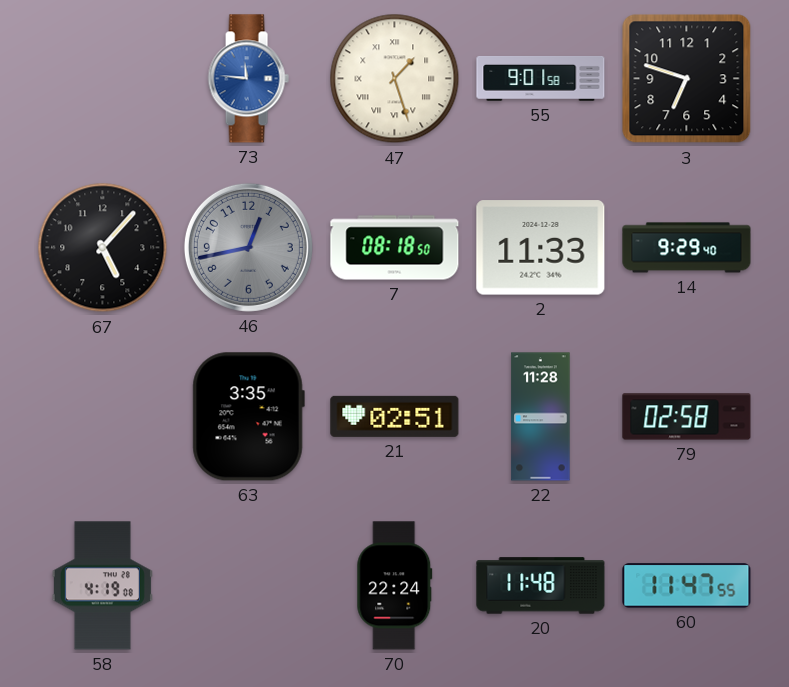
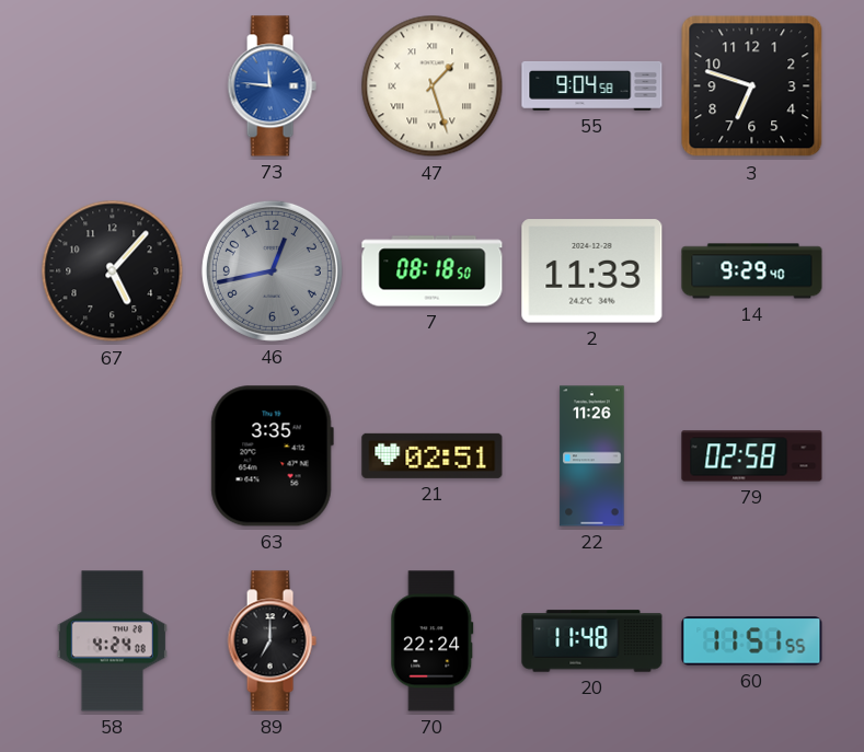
55: 9:01 -> 9:04
22: 11:28 -> 11:26
58: 4:19 -> 4:24
89: none -> 7:00
60: 11:47 -> 11:51
